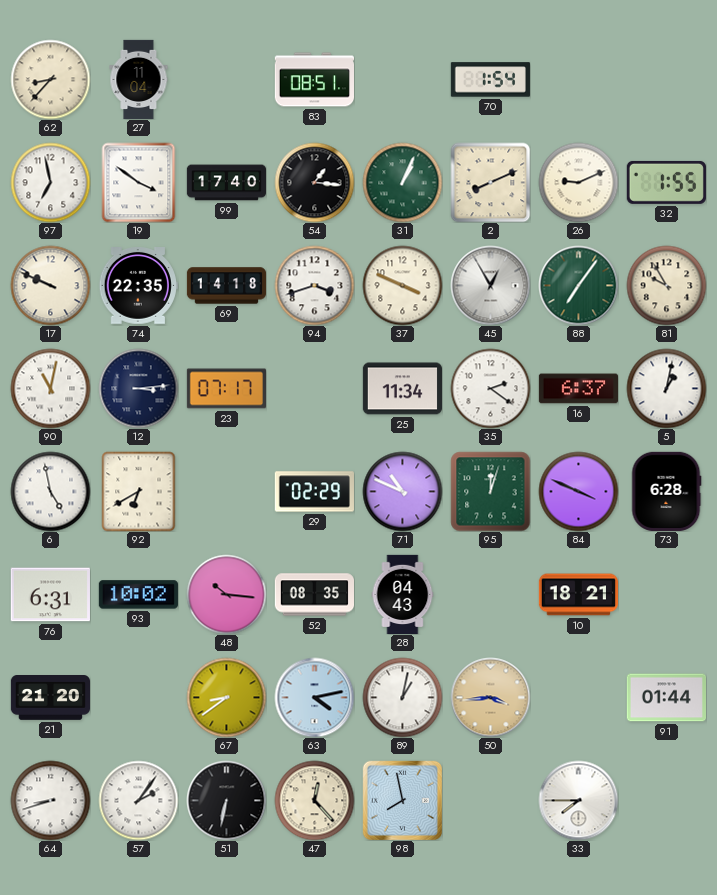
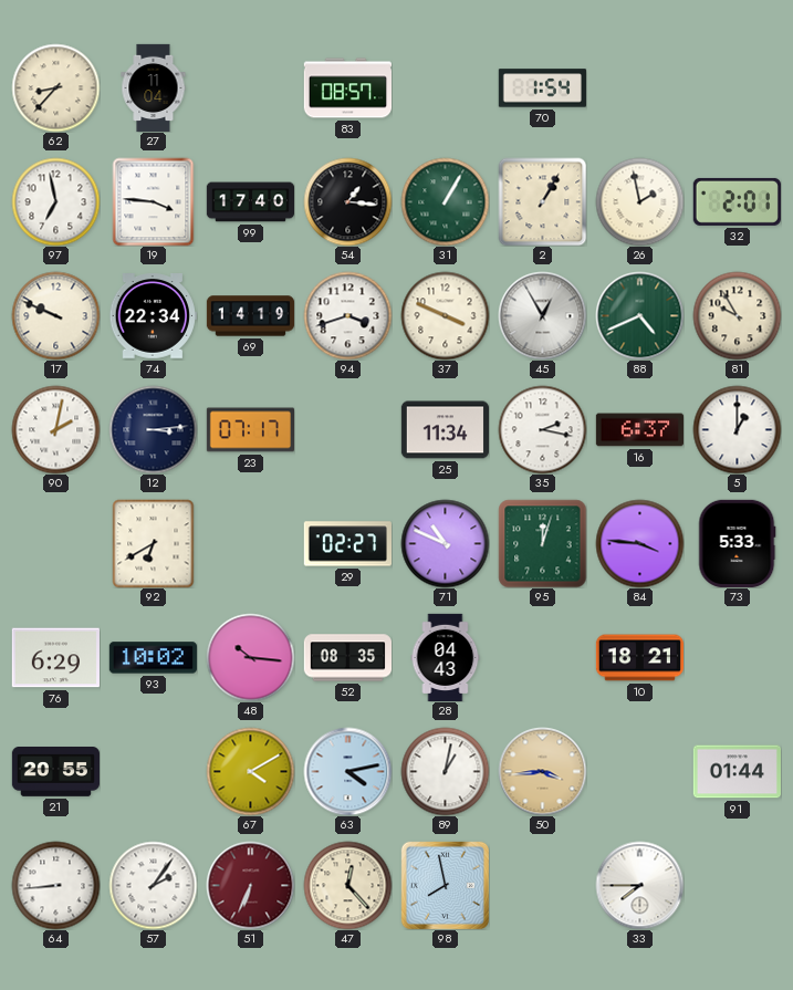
83: 08:51 -> 08:57
19: 3:51 -> 3:46
31: 1:04 -> 1:05
2: 8:11 -> 1:05
26: 9:11 -> 1:58
32: 1:55 -> 2:01
74: 22:35 -> 22:34
69: 14:18 -> 14:19
88: 7:06 -> 4:41
90: 11:02 -> 2:02
35: 2:21 -> 2:17
5: 1:02 -> 1:00
6: 4:58 -> none
29: 02:29 -> 02:27
84: 3:49 -> 3:46
73: 6:28 -> 5:33
76: 6:31 -> 6:29
21: 21:20 -> 20:55
67: 8:39 -> 4:10
64: 8:42 -> 8:44
51: 6:32 -> 6:34
51 dial: black -> burgundy
